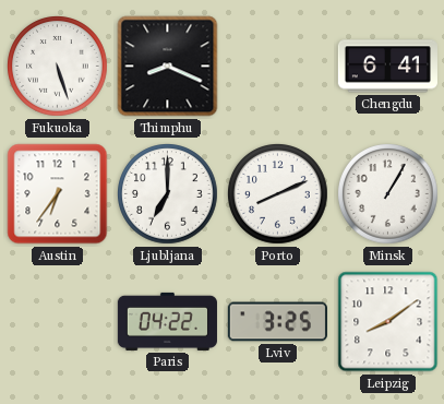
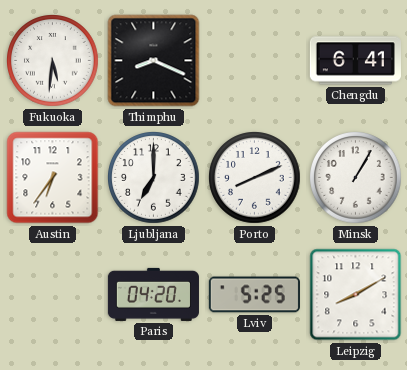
Fukuoka: 5:27 -> 5:31
Paris: 04:22 -> 04:20
Lviv: 3:25 -> 5:25
Leipzig: 8:09 -> 8:10
